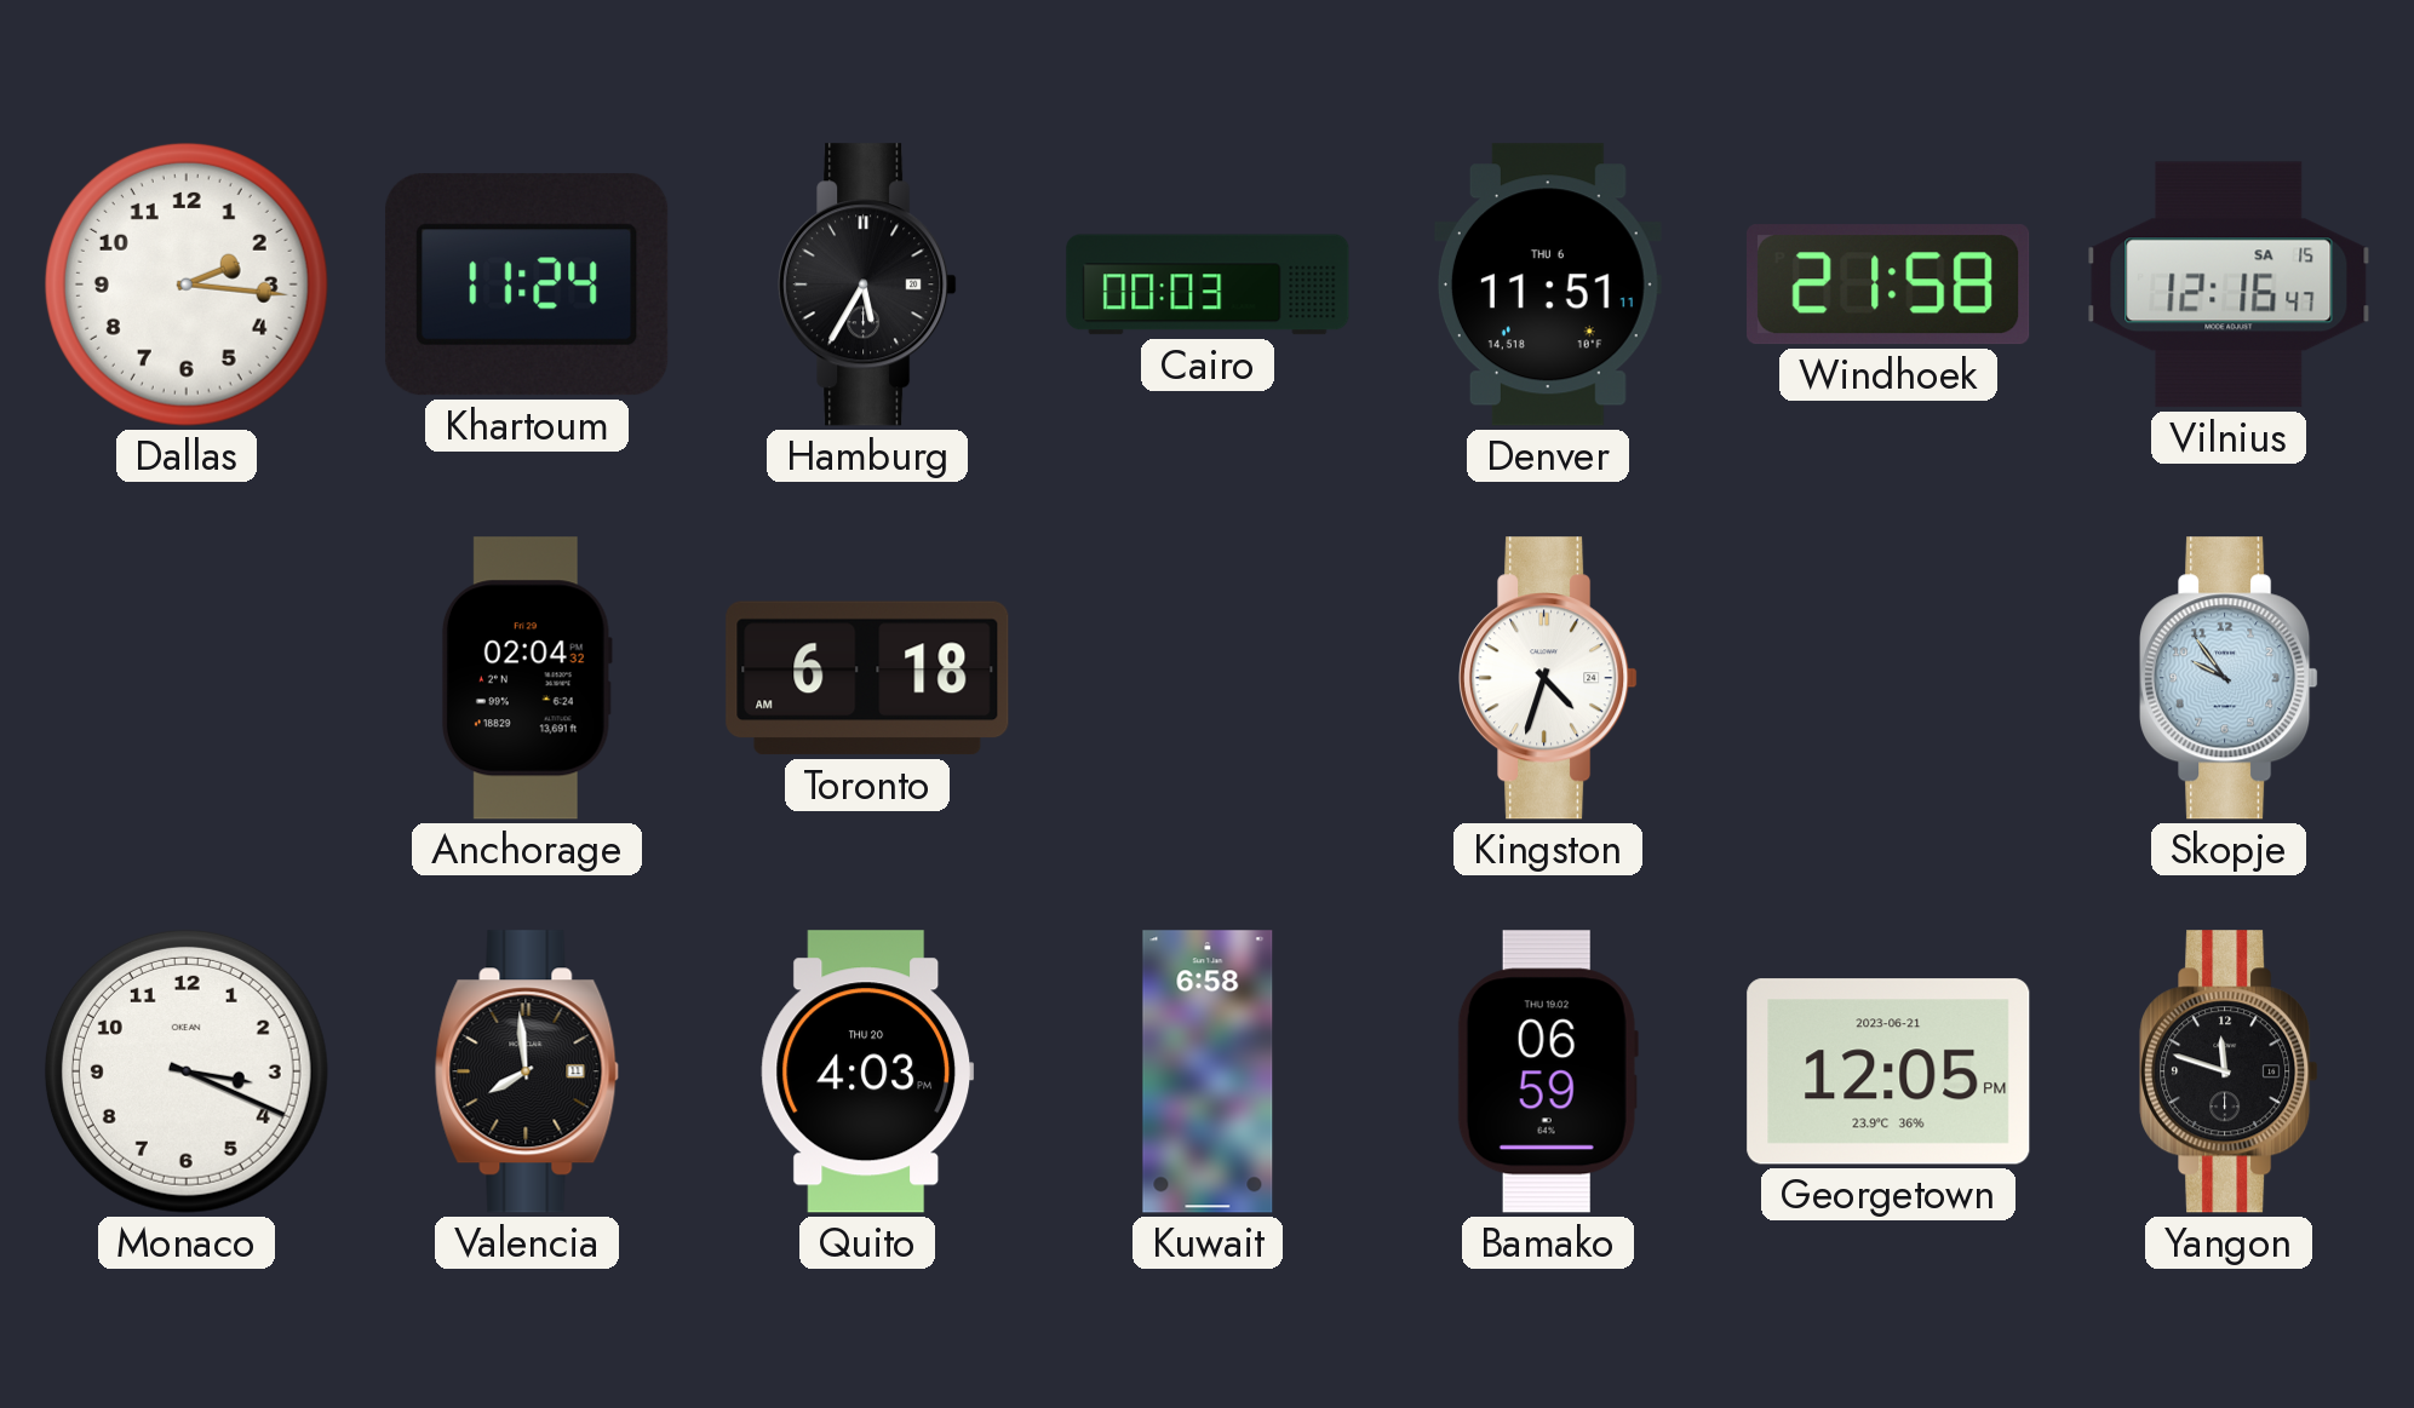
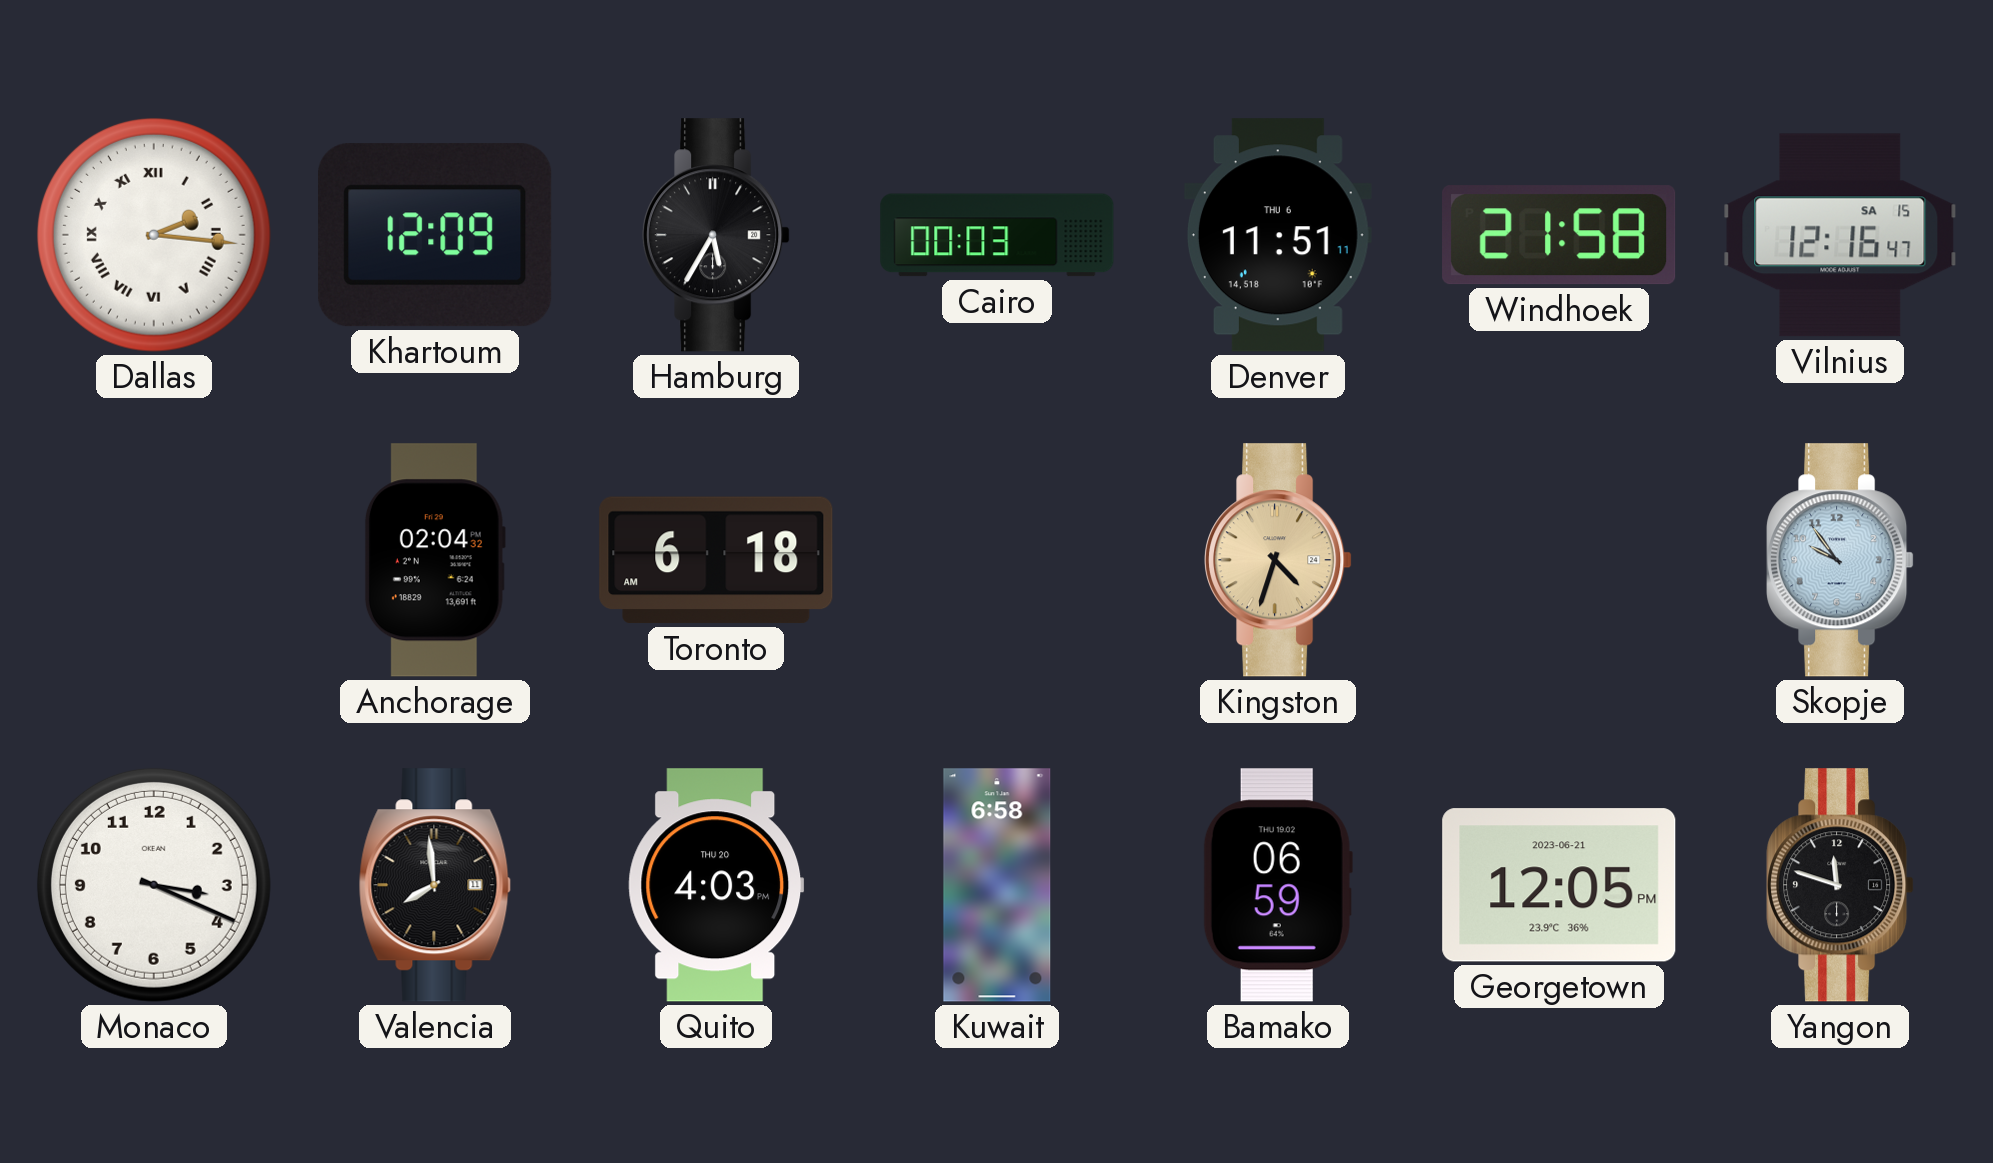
Dallas numerals: Arabic -> Roman
Khartoum: 11:24 -> 12:09
Kingston dial: white -> champagne
